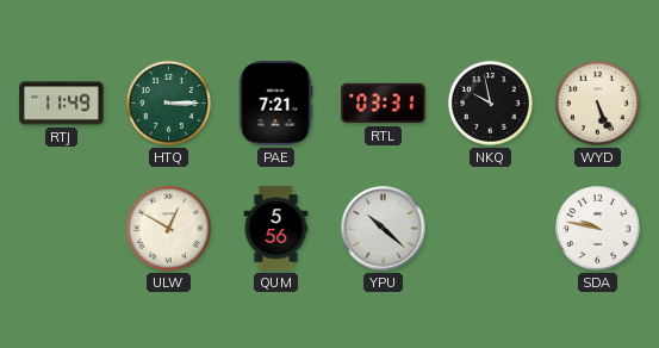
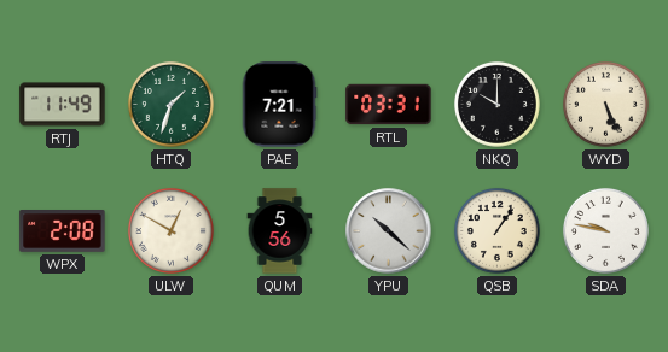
HTQ: 3:15 -> 1:33
NKQ: 9:58 -> 10:00
WPX: none -> 2:08
QSB: none -> 1:06
